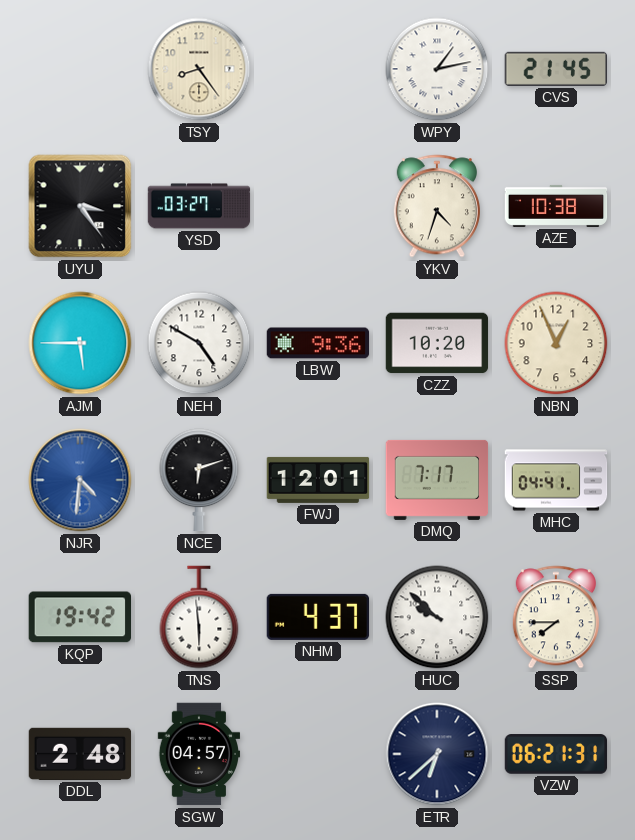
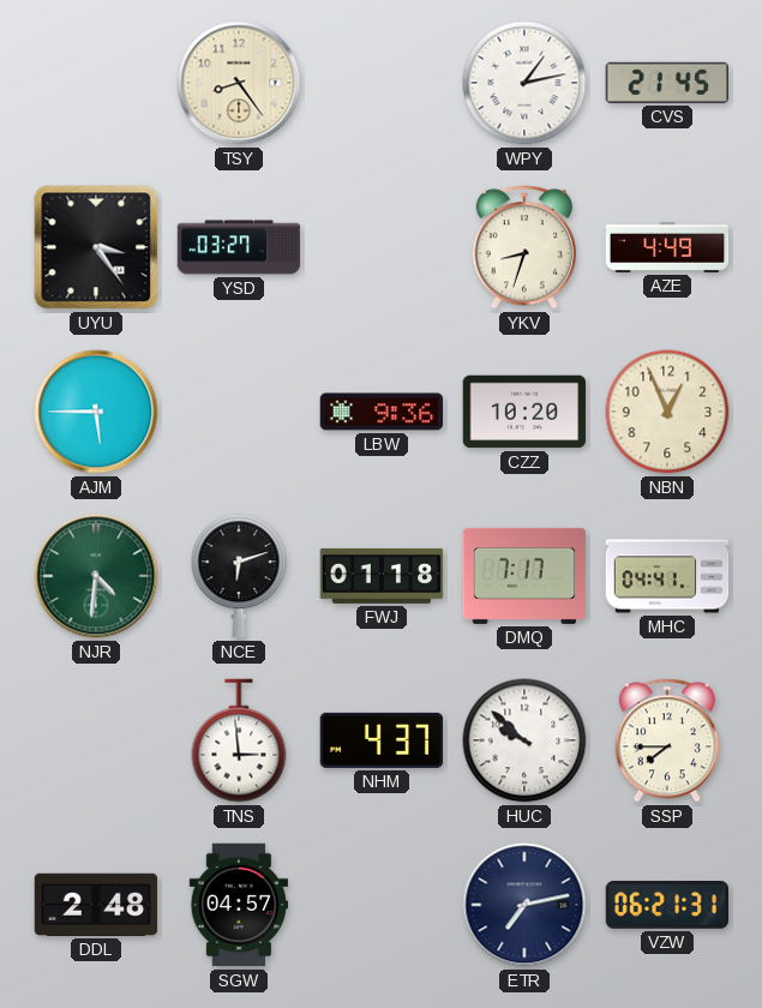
YKV: 4:33 -> 8:33
AZE: 10:38 -> 4:49
NEH: 4:50 -> none
NJR dial: blue -> green
FWJ: 12:01 -> 01:18
KQP: 19:42 -> none
TNS: 5:59 -> 2:59
ETR: 6:38 -> 7:13
